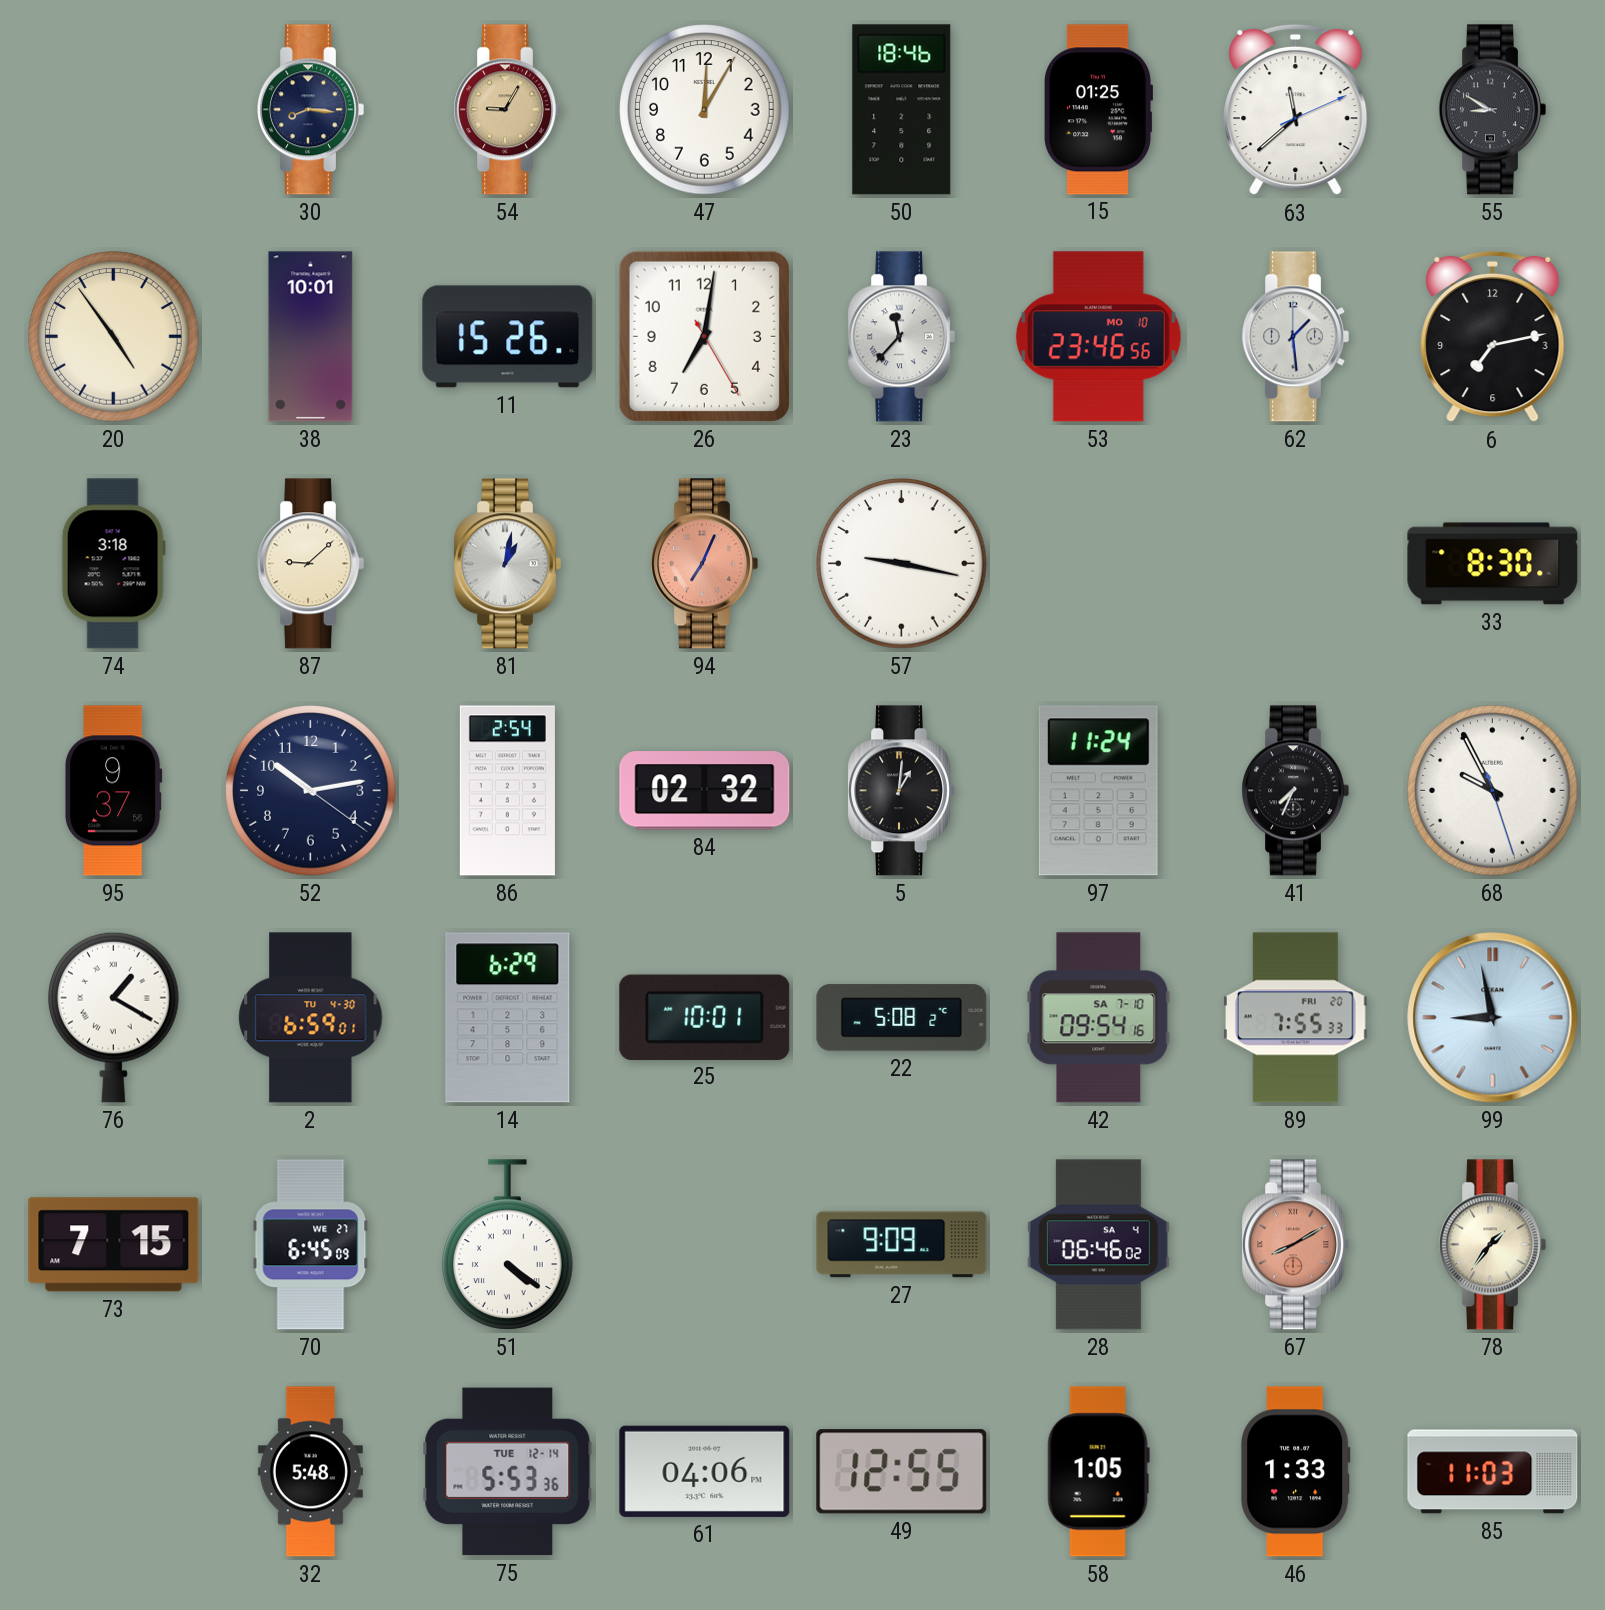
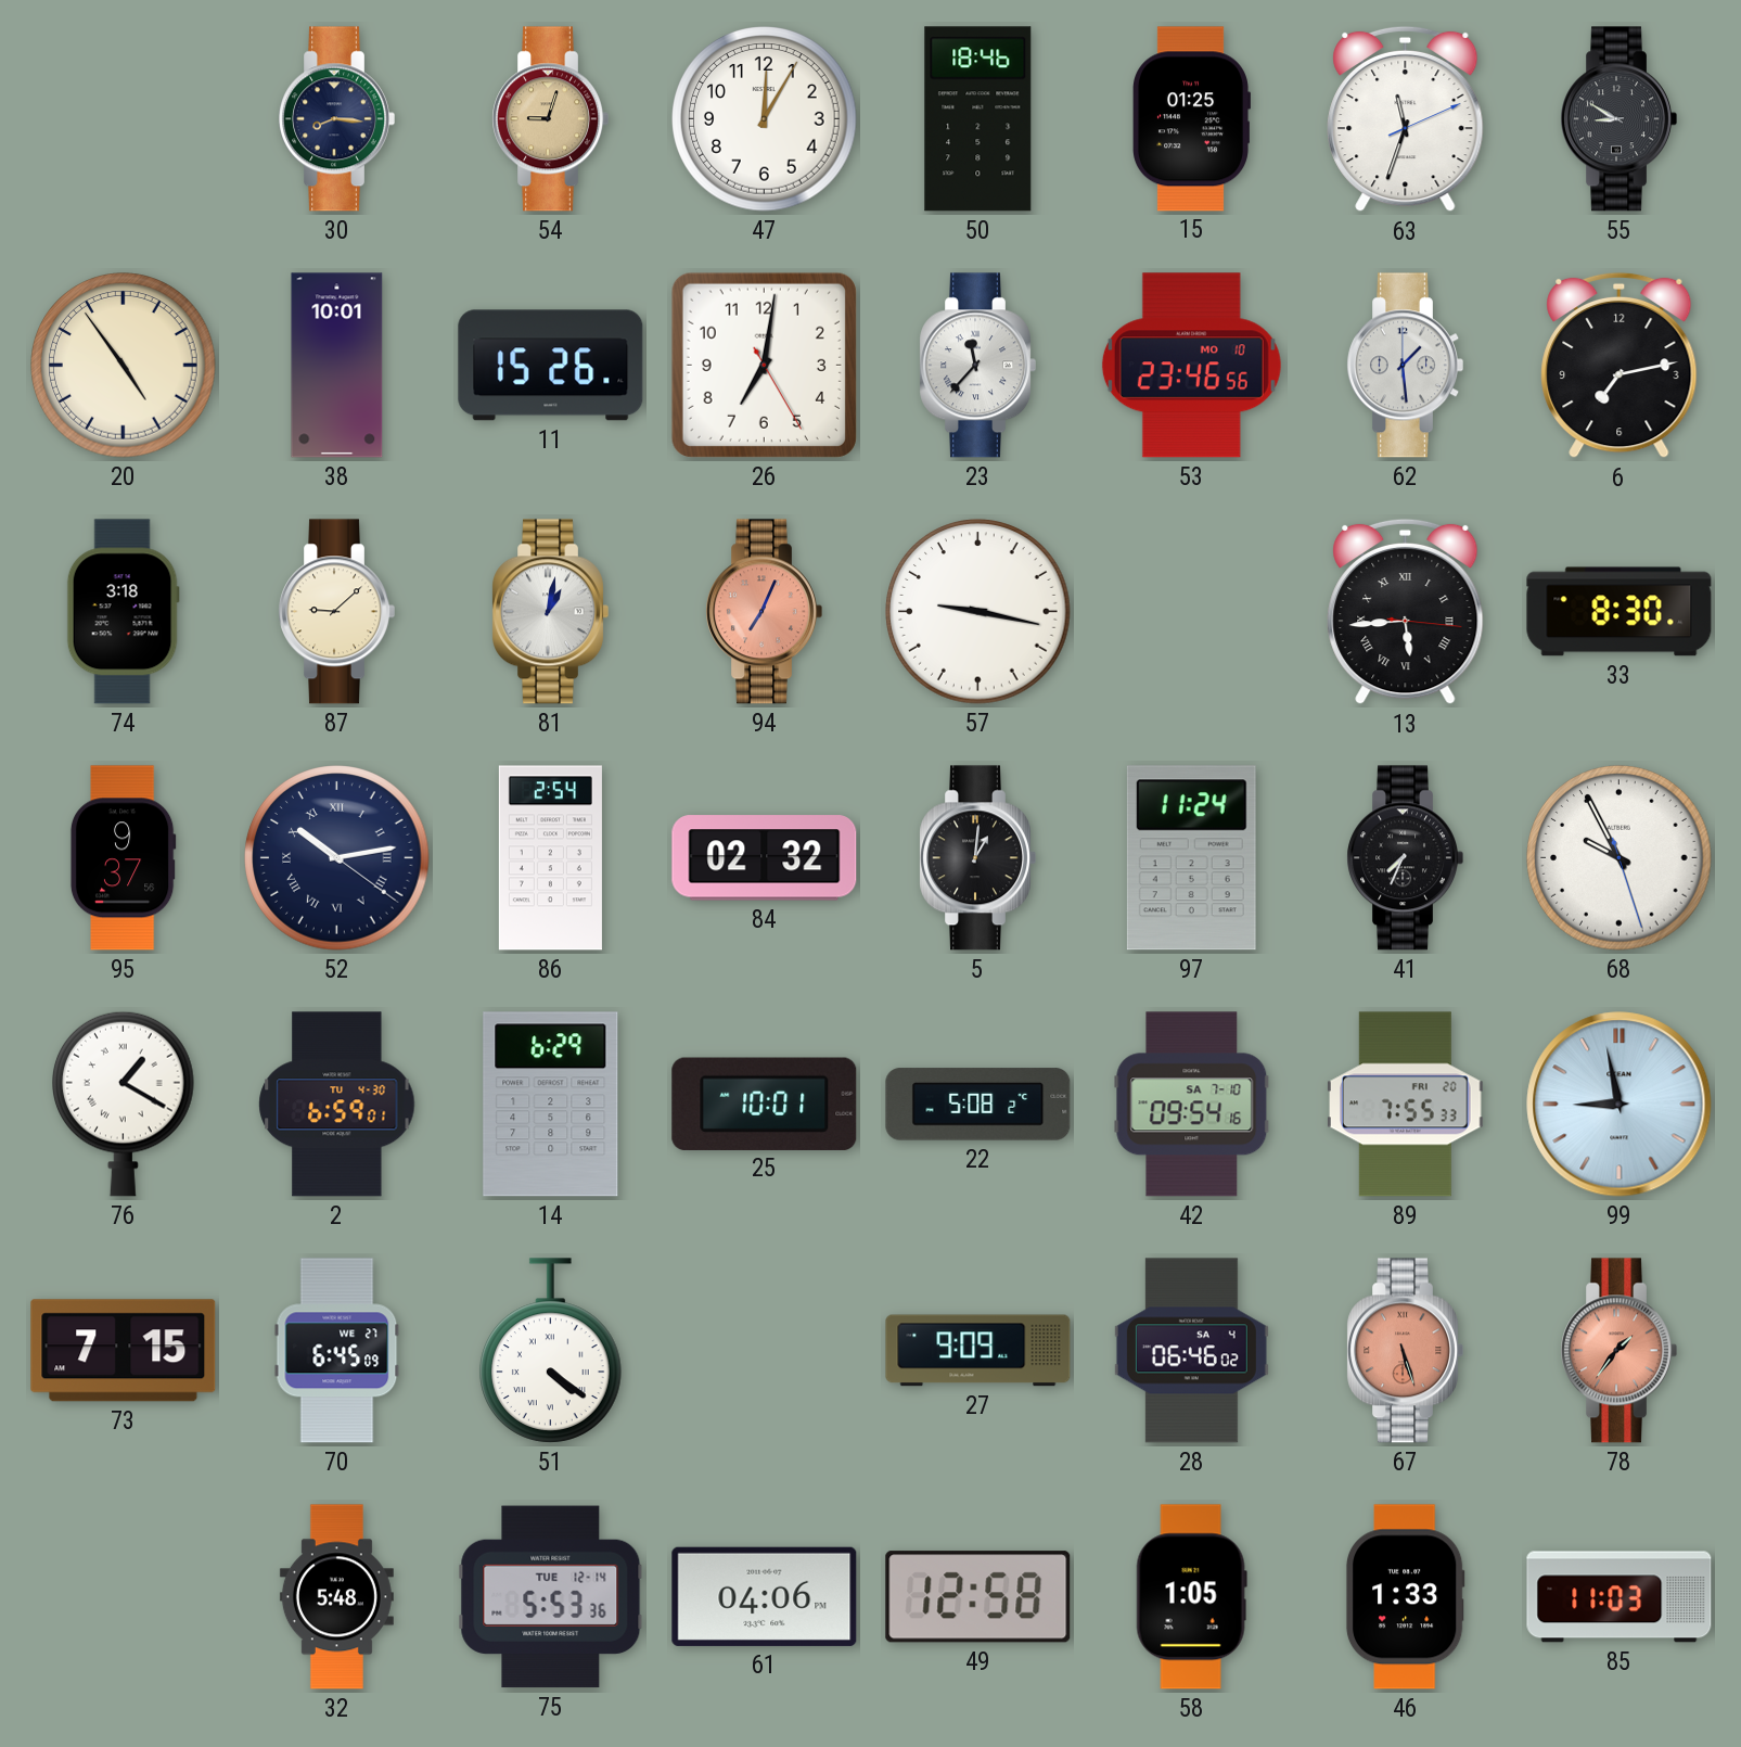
54: 9:05 -> 9:03
63: 11:38 -> 11:33
13: none -> 5:44
52 numerals: Arabic -> Roman
67: 8:10 -> 5:27
78 dial: cream -> salmon
49: 12:55 -> 12:58
